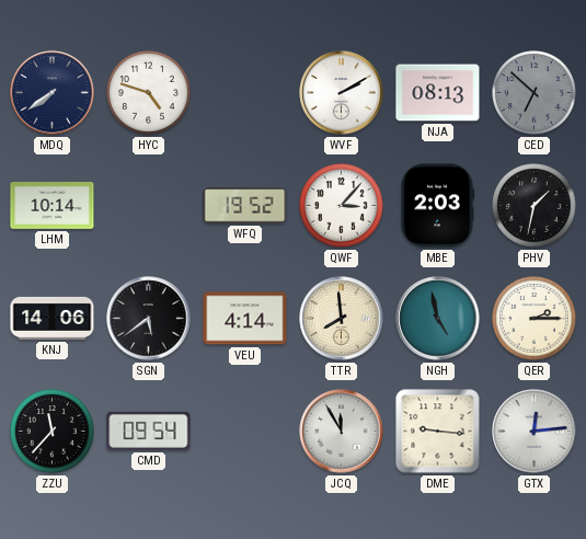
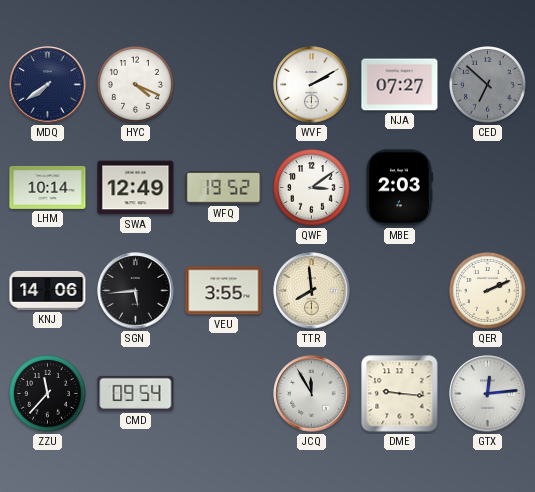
HYC: 4:48 -> 4:19
NJA: 08:13 -> 07:27
SWA: none -> 12:49
QWF: 3:07 -> 3:09
PHV: 1:32 -> none
SGN: 5:39 -> 5:44
VEU: 4:14 -> 3:55
NGH: 4:58 -> none
QER: 2:15 -> 2:11
